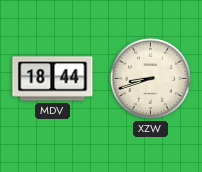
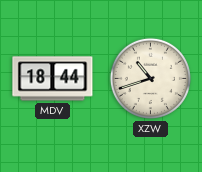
XZW: 8:42 -> 10:42
